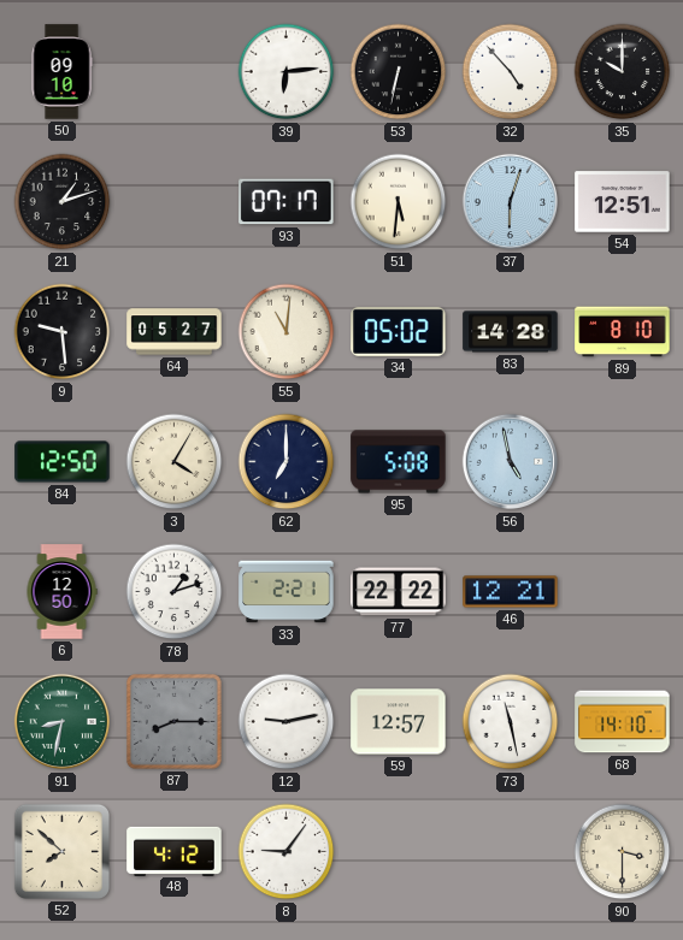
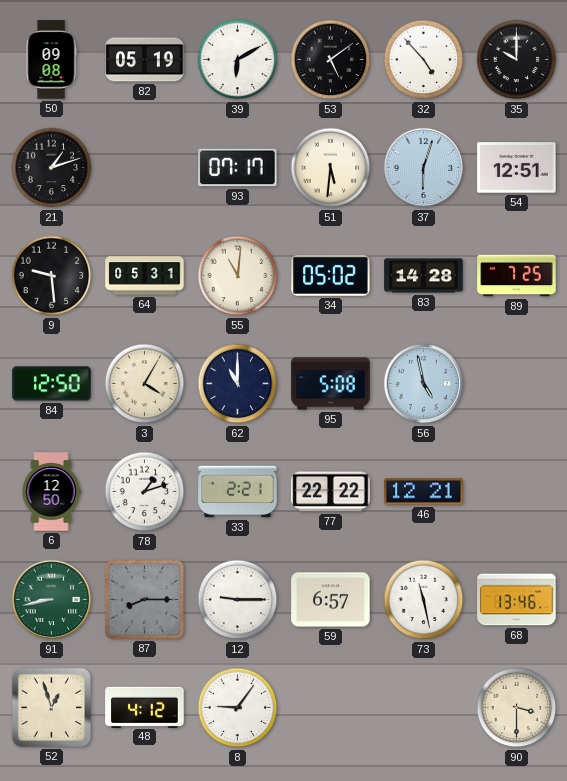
50: 09:10 -> 09:08
82: none -> 05:19
39: 6:14 -> 6:10
53: 6:32 -> 5:09
64: 05:27 -> 05:31
89: 8:10 -> 7:25
62: 7:00 -> 11:00
91: 8:32 -> 8:43
12: 9:13 -> 9:15
59: 12:57 -> 6:57
68: 14:10 -> 13:46
52: 7:52 -> 12:57
